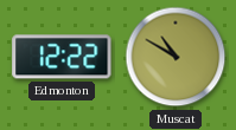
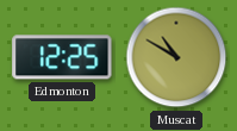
Edmonton: 12:22 -> 12:25
